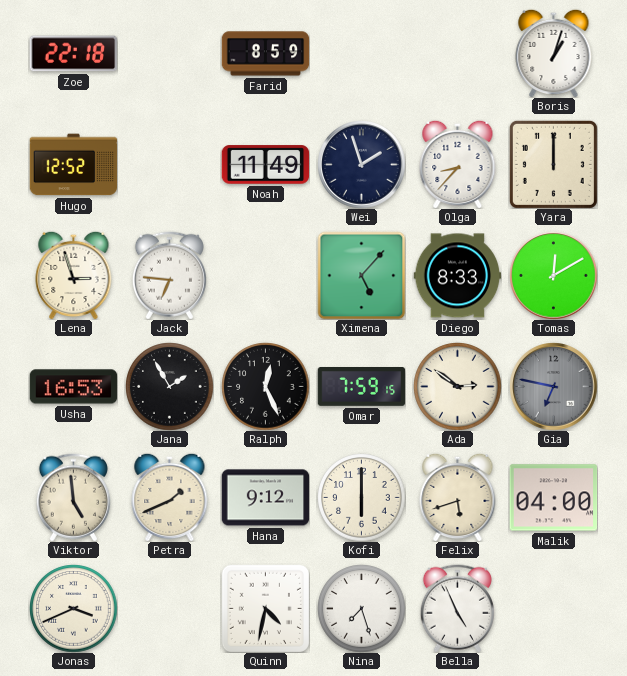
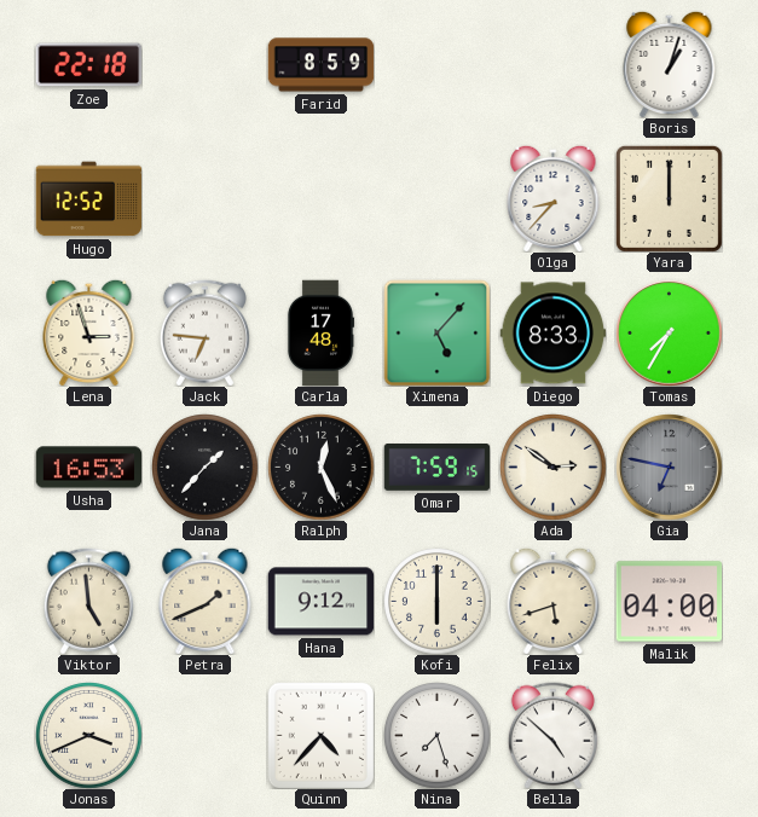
Noah: 11:49 -> none
Wei: 1:57 -> none
Carla: none -> 17:48
Tomas: 12:10 -> 7:35
Jana: 1:55 -> 1:37
Quinn: 4:32 -> 4:37
Bella: 4:56 -> 4:52
